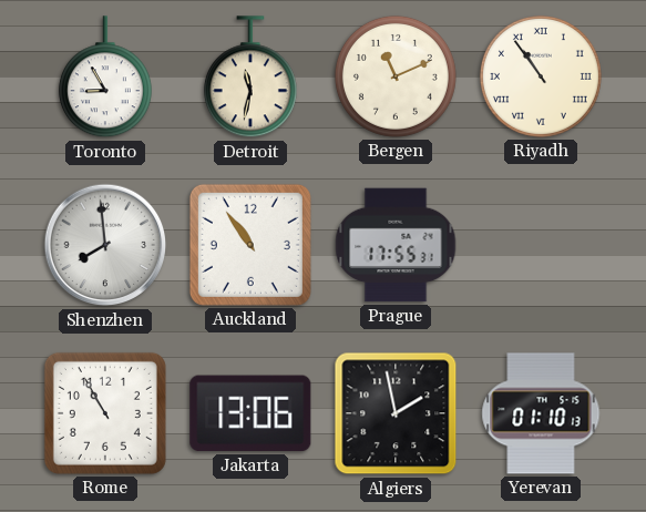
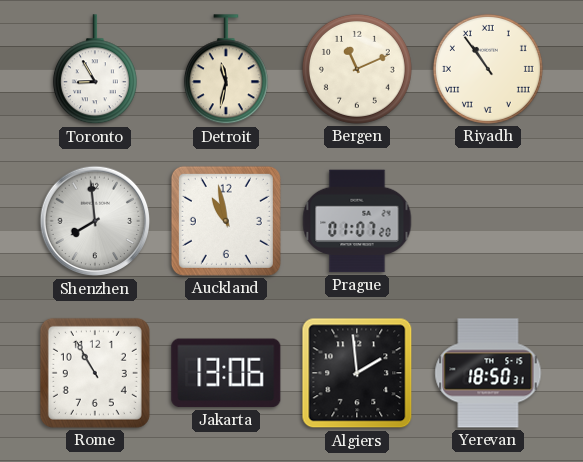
Auckland: 10:54 -> 10:58
Prague: 17:55 -> 01:07
Algiers: 1:58 -> 1:59
Yerevan: 01:10 -> 18:50
